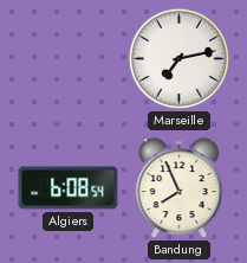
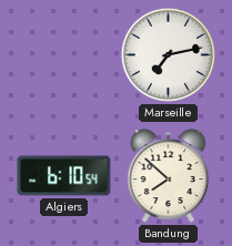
Algiers: 6:08 -> 6:10
Bandung: 7:56 -> 7:52
